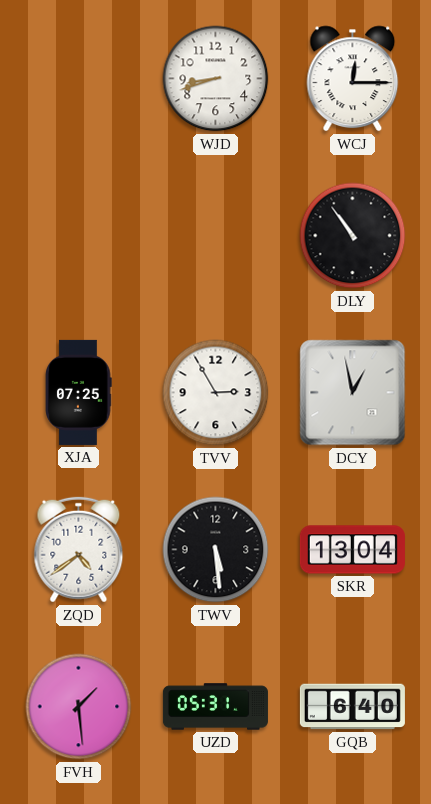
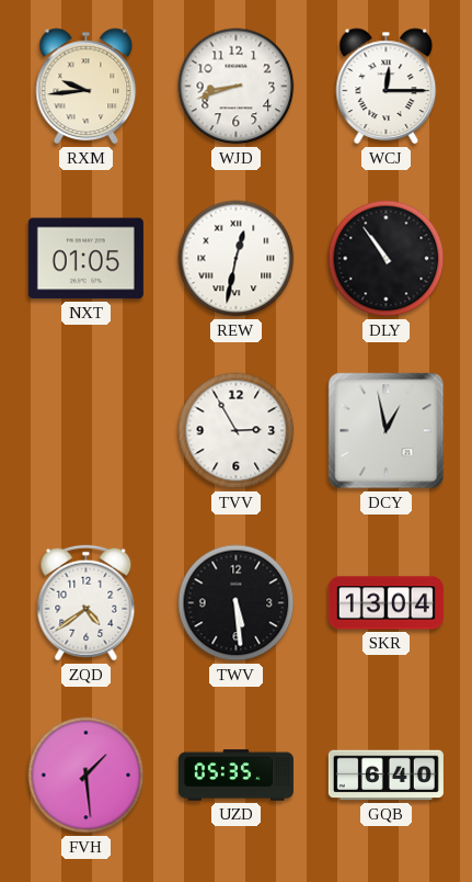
RXM: none -> 9:44
NXT: none -> 01:05
REW: none -> 12:32
XJA: 07:25 -> none
UZD: 05:31 -> 05:35
